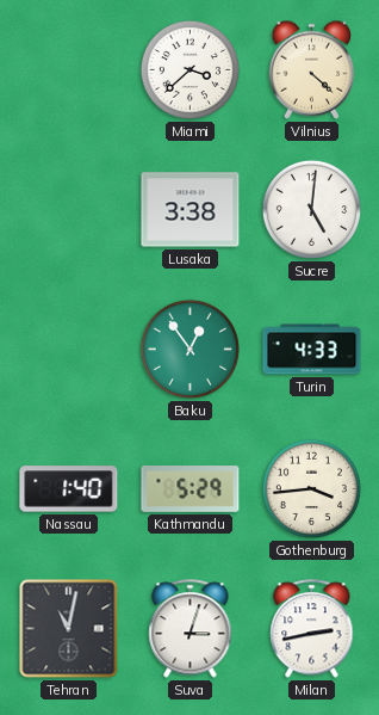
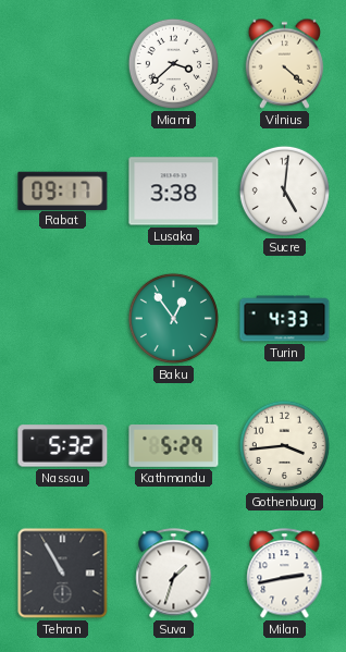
Rabat: none -> 09:17
Nassau: 1:40 -> 5:32
Tehran: 11:02 -> 10:55
Suva: 3:03 -> 1:33
